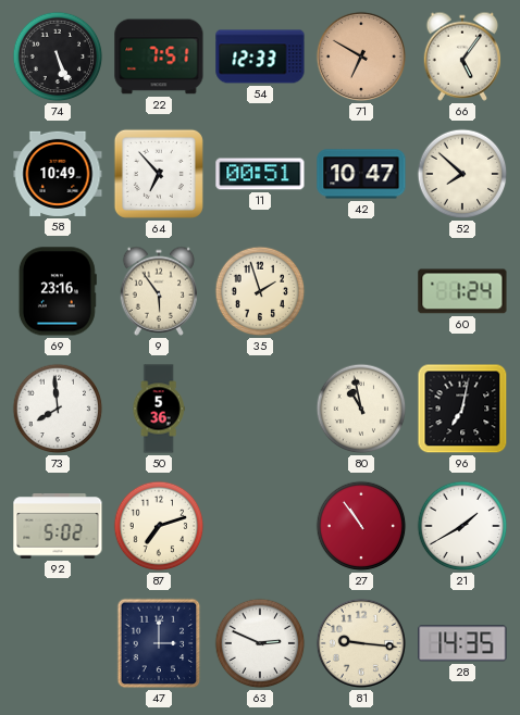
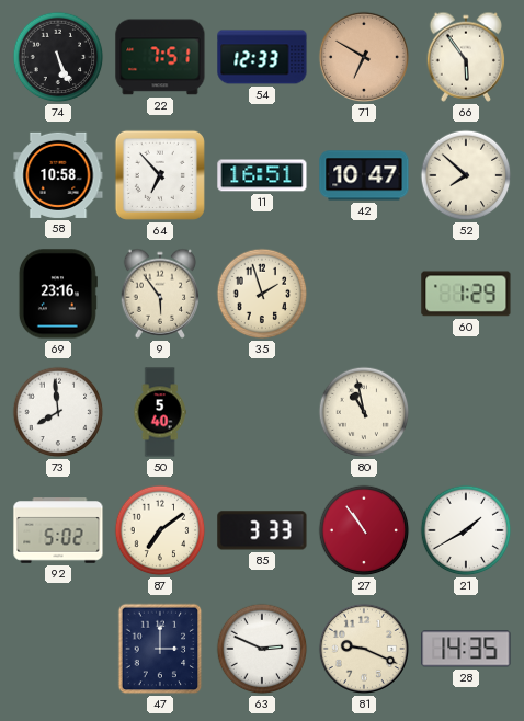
66: 5:06 -> 5:54
58: 10:49 -> 10:58
11: 00:51 -> 16:51
60: 1:24 -> 1:29
50: 5:36 -> 5:40
96: 7:02 -> none
87: 7:12 -> 7:09
85: none -> 3:33
81: 9:16 -> 9:19
